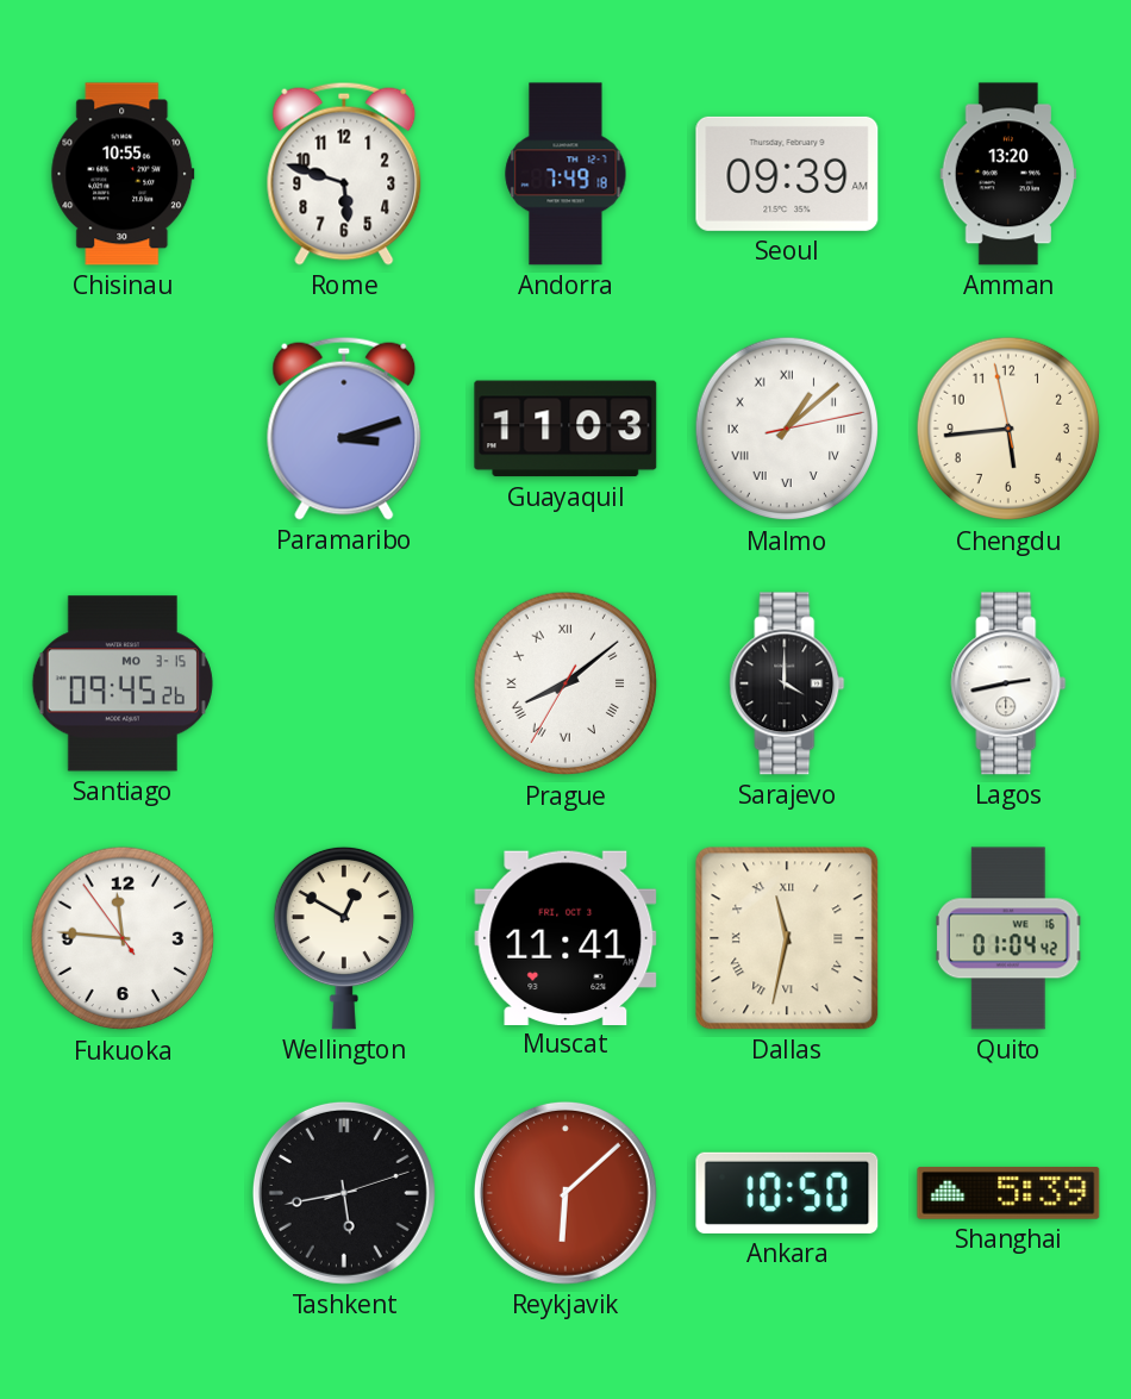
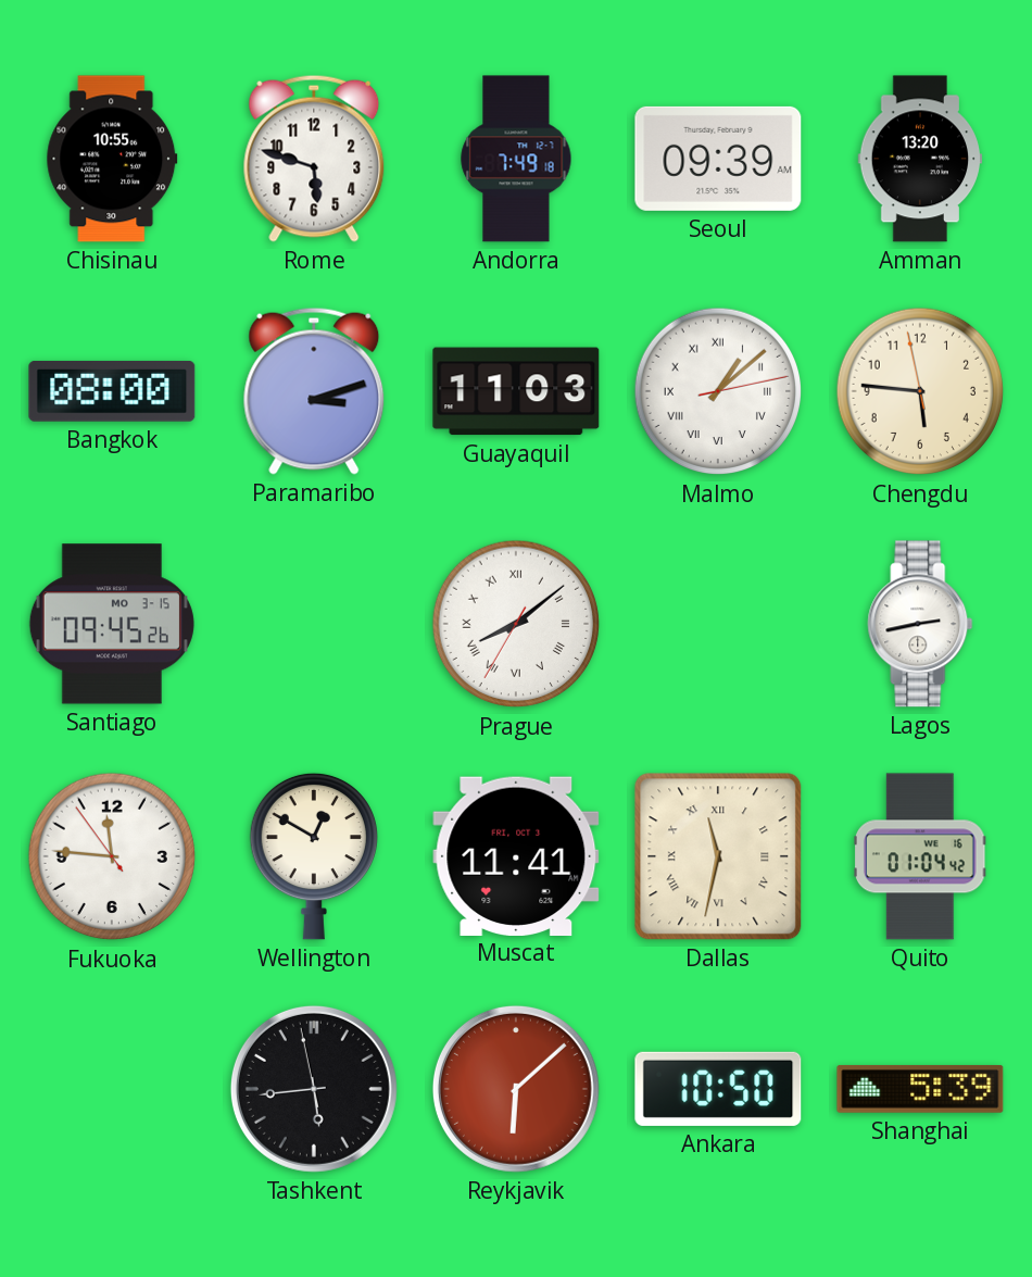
Bangkok: none -> 08:00
Chengdu: 5:43 -> 5:45
Sarajevo: 4:00 -> none
Tashkent: 5:43:12 -> 5:43:58
